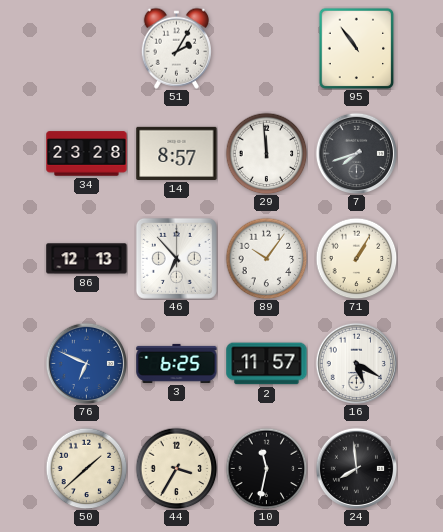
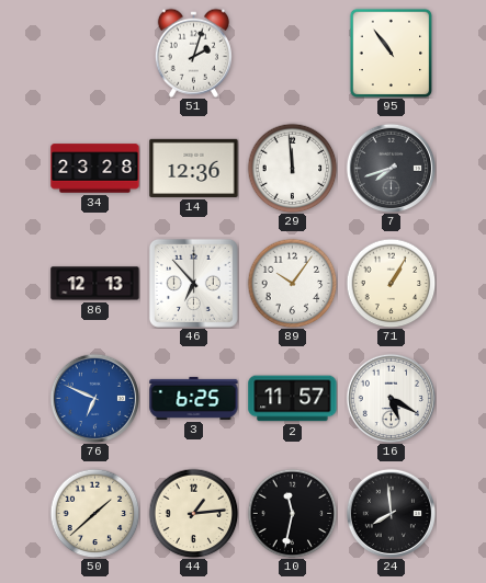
51: 2:05 -> 2:03
14: 8:57 -> 12:36
44: 3:35 -> 1:14
